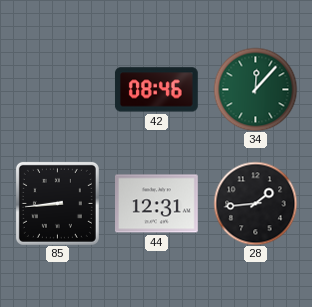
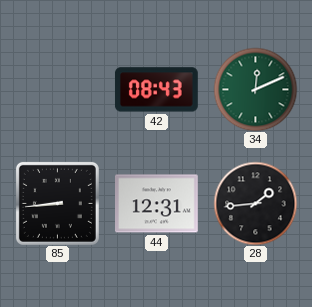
42: 08:46 -> 08:43
34: 12:07 -> 12:11
